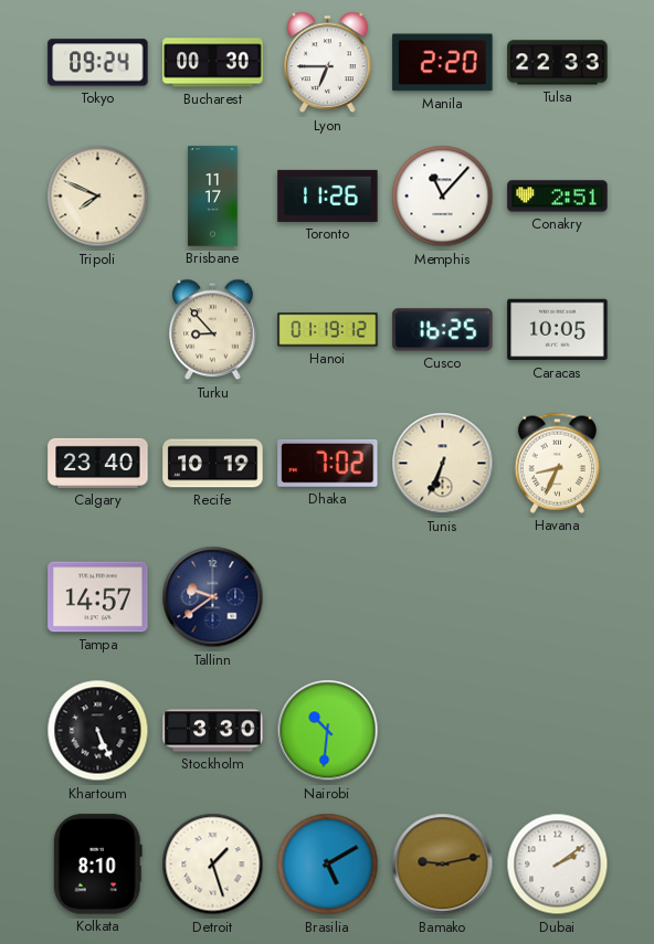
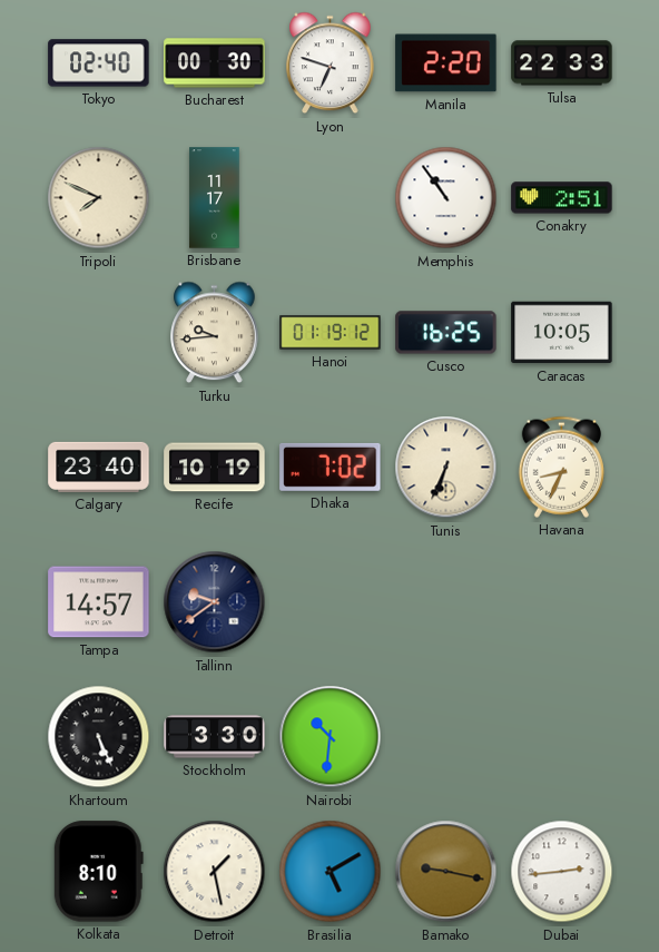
Tokyo: 09:24 -> 02:40
Lyon: 6:45 -> 6:48
Toronto: 11:26 -> none
Memphis: 11:07 -> 10:54
Turku: 8:53 -> 9:44
Detroit: 1:27 -> 1:28
Bamako: 9:13 -> 9:17
Dubai: 2:09 -> 2:44
